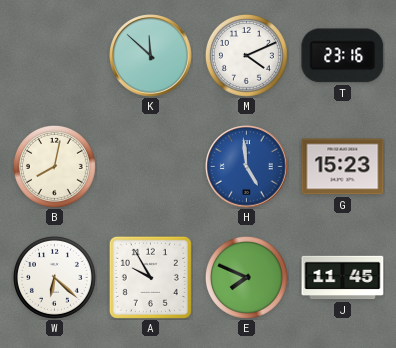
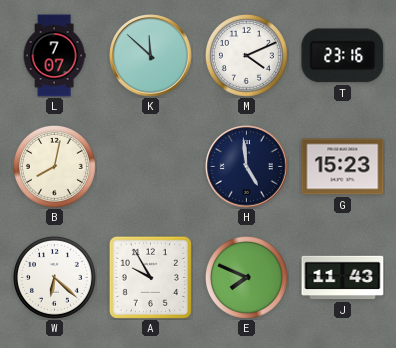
L: none -> 7:07
H dial: blue -> navy
J: 11:45 -> 11:43
